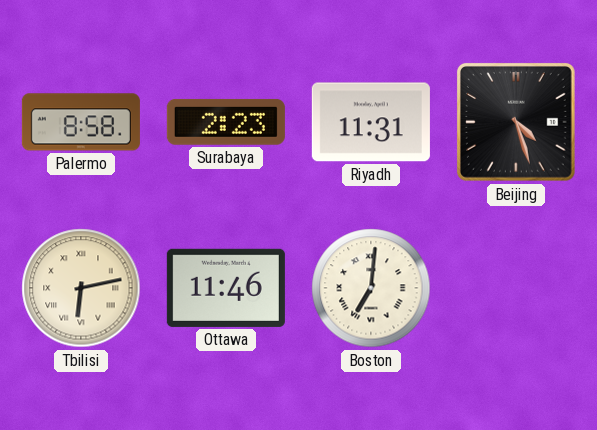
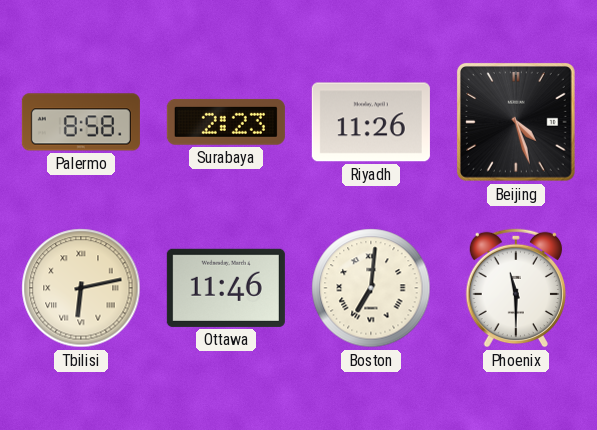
Riyadh: 11:31 -> 11:26
Phoenix: none -> 11:30
